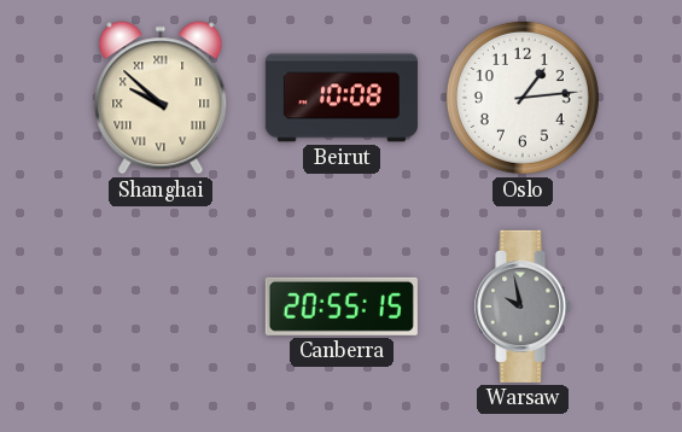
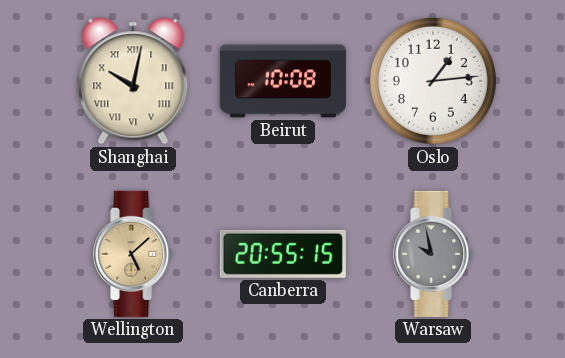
Shanghai: 9:52 -> 10:02
Wellington: none -> 5:08
